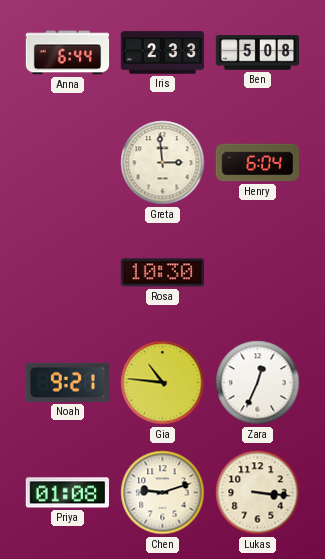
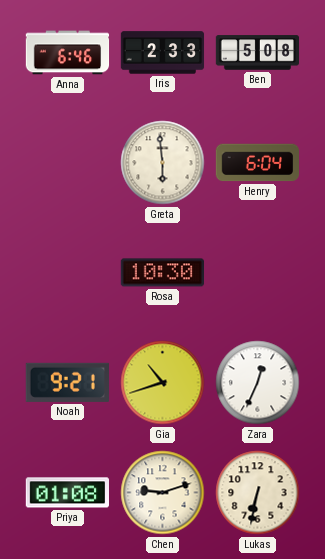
Anna: 6:44 -> 6:46
Greta: 2:59 -> 5:59
Gia: 10:46 -> 10:42
Lukas: 3:16 -> 6:32
